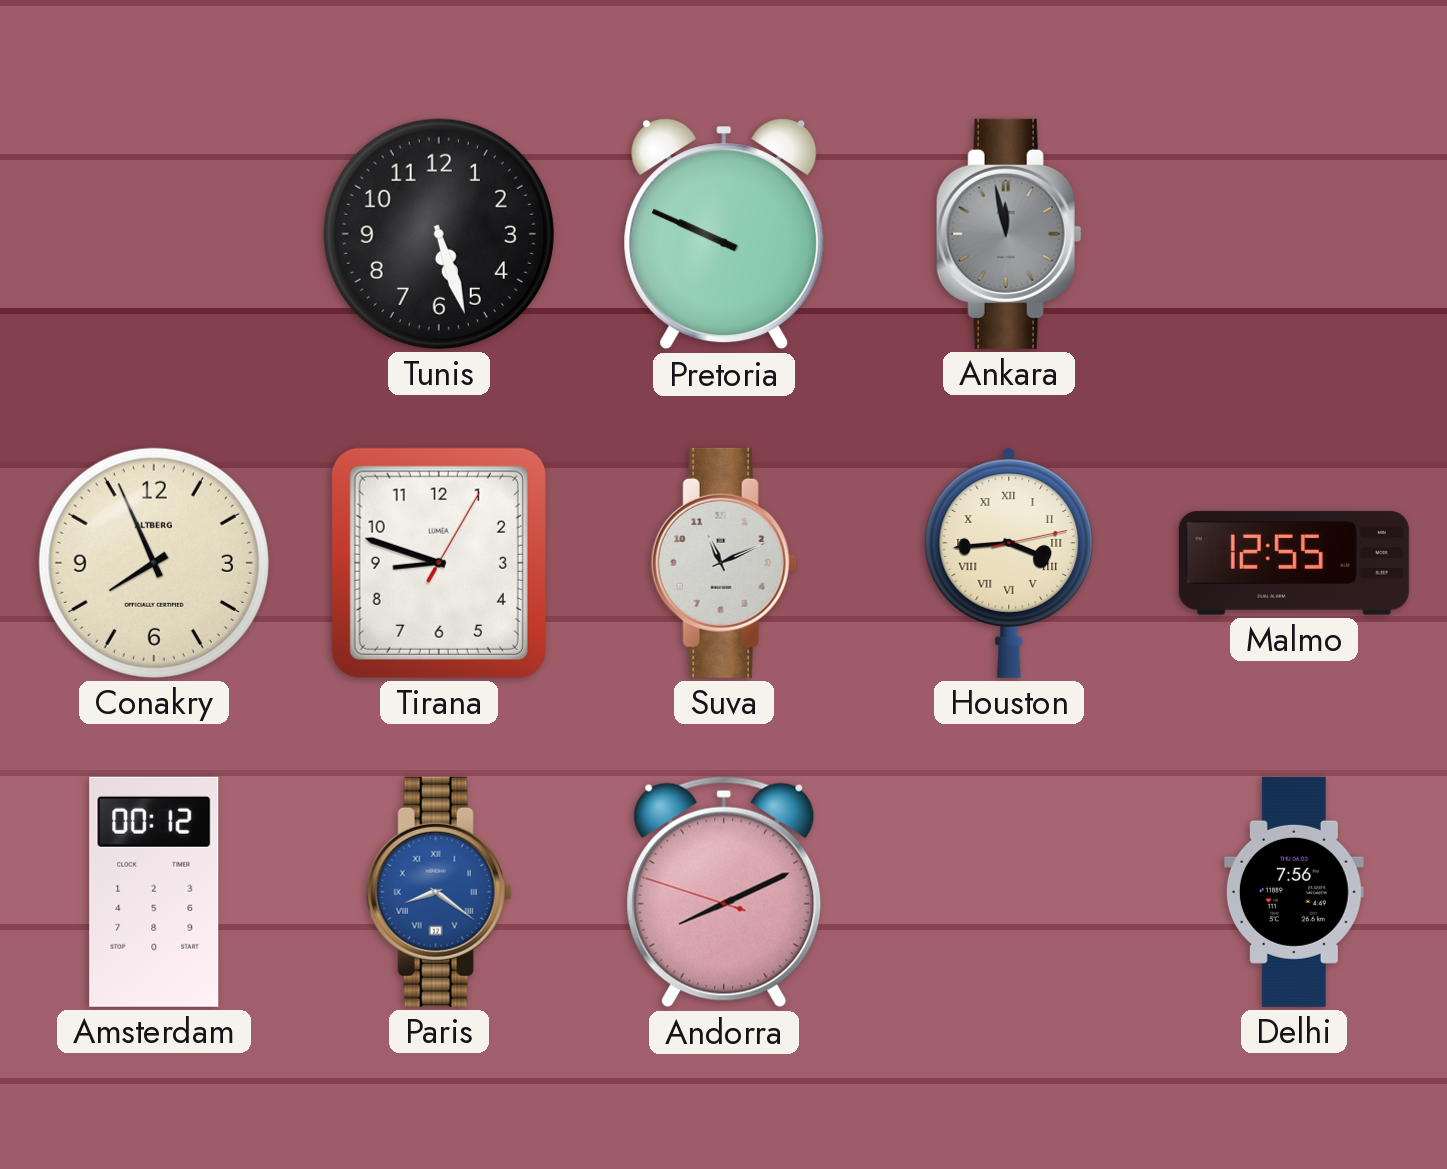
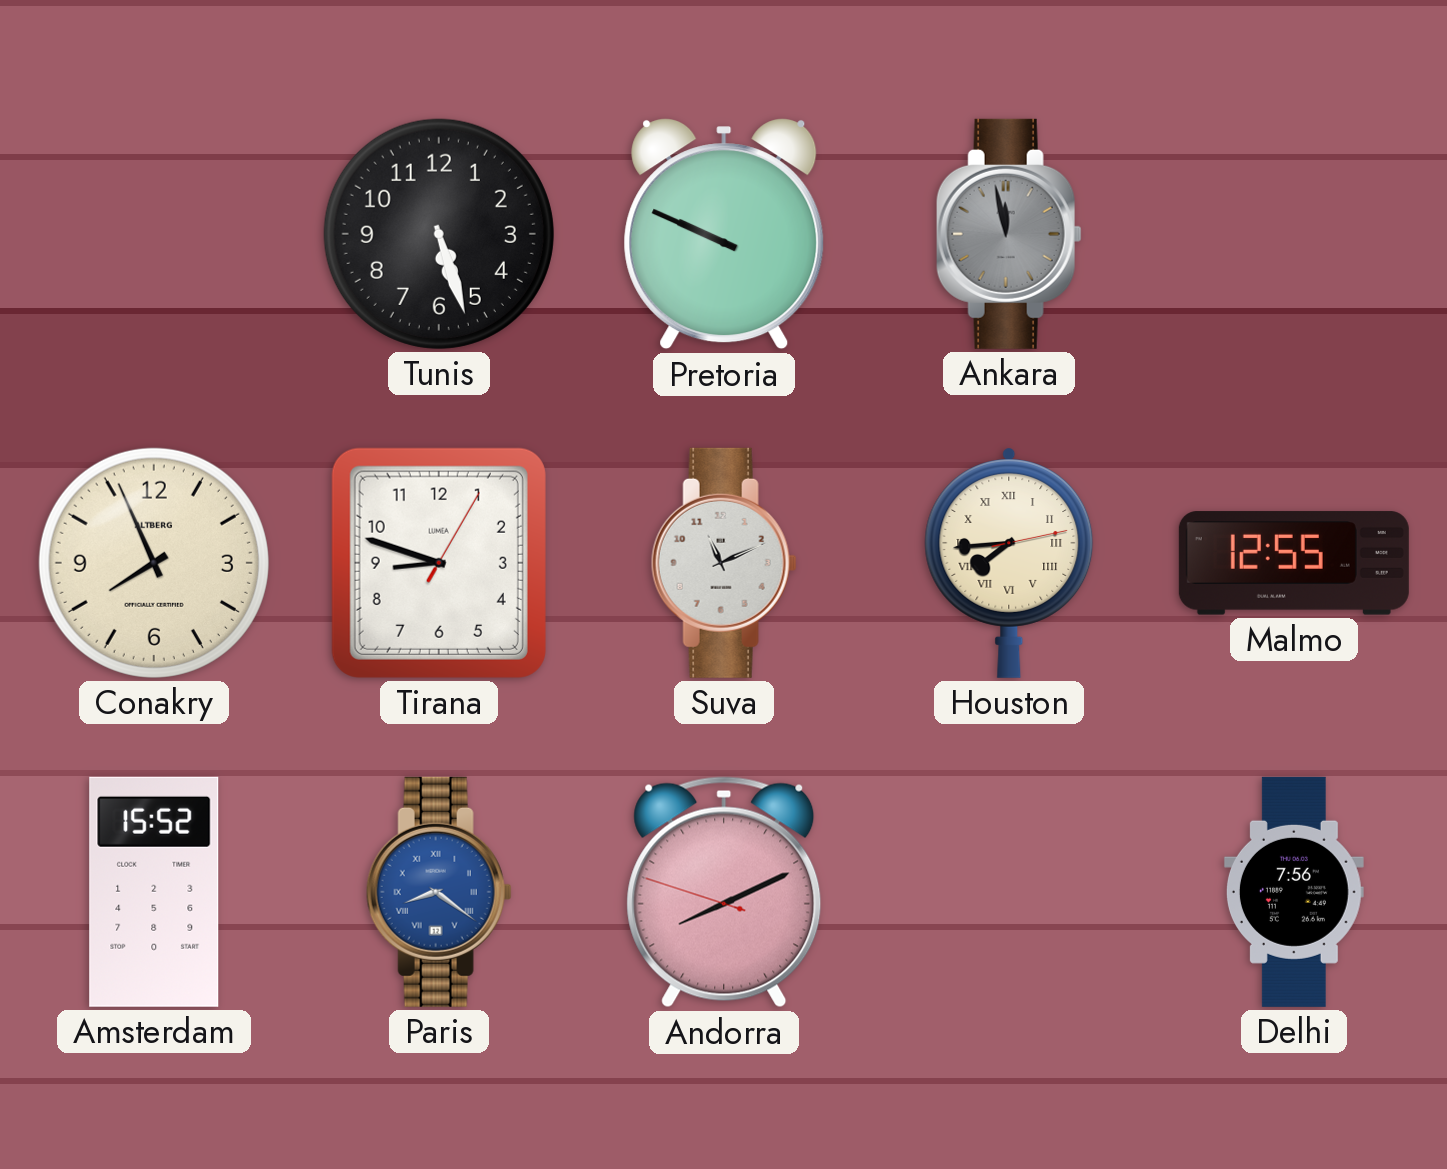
Houston: 3:44 -> 7:44
Amsterdam: 00:12 -> 15:52
